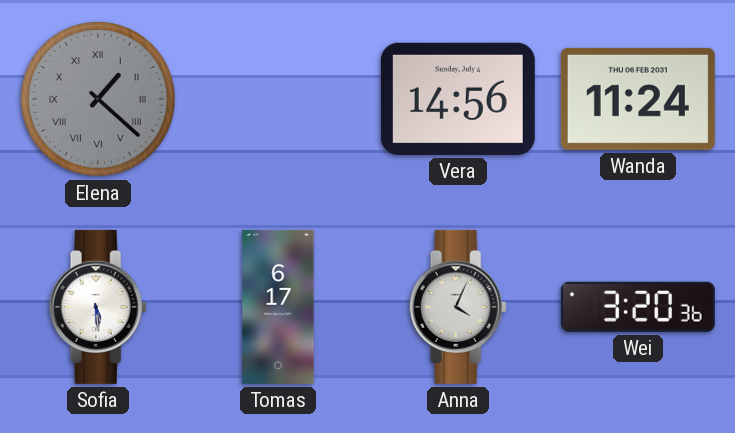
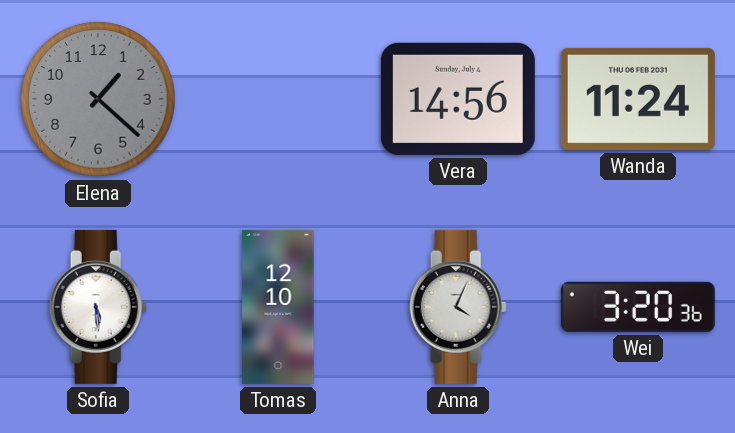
Elena numerals: Roman -> Arabic
Tomas: 6:17 -> 12:10
